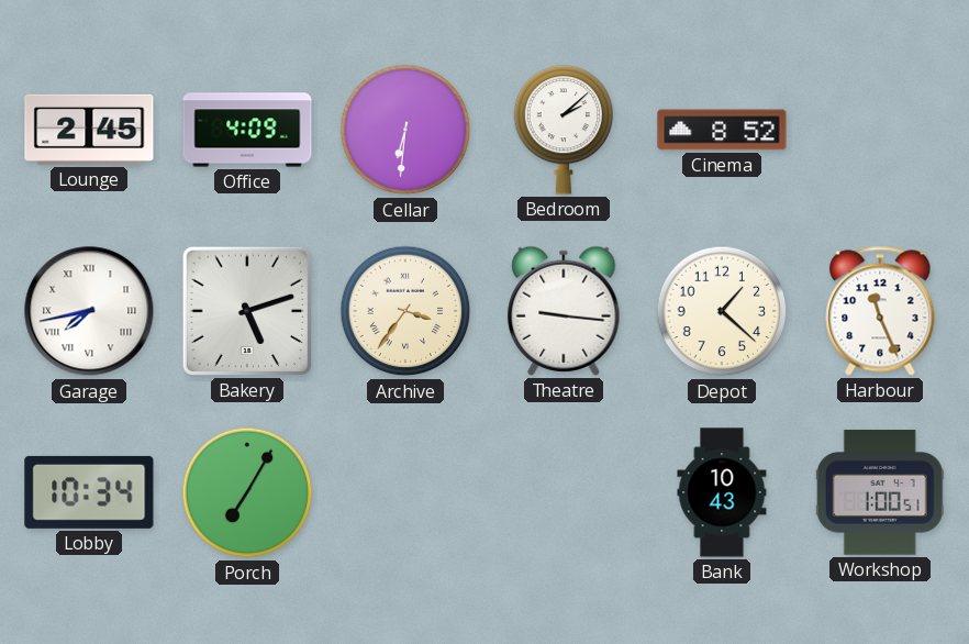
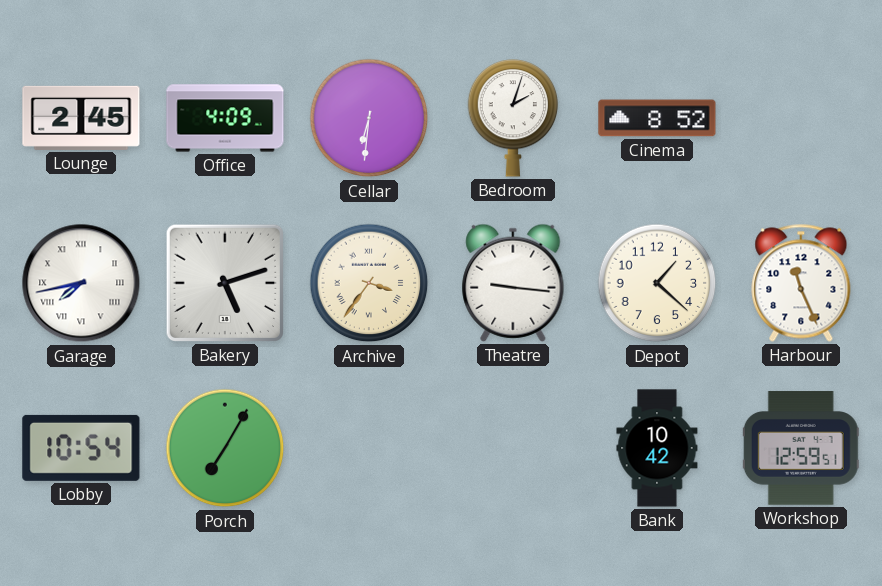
Bedroom: 2:08 -> 2:03
Lobby: 10:34 -> 10:54
Bank: 10:43 -> 10:42
Workshop: 1:00 -> 12:59
